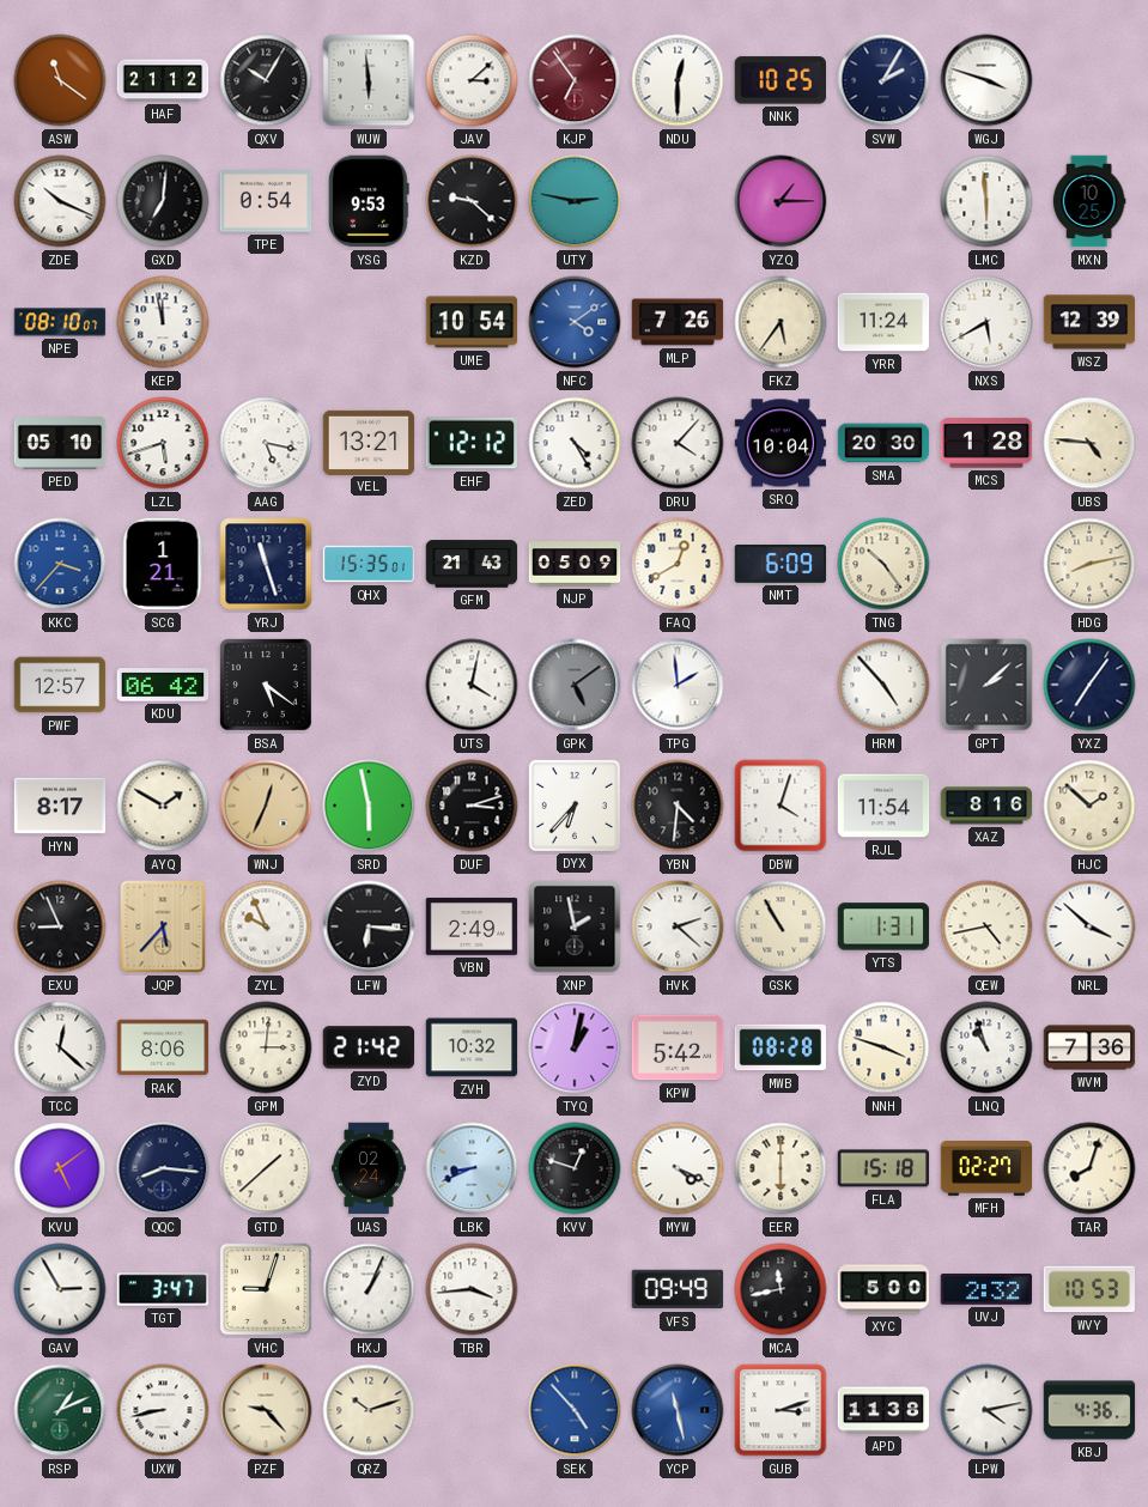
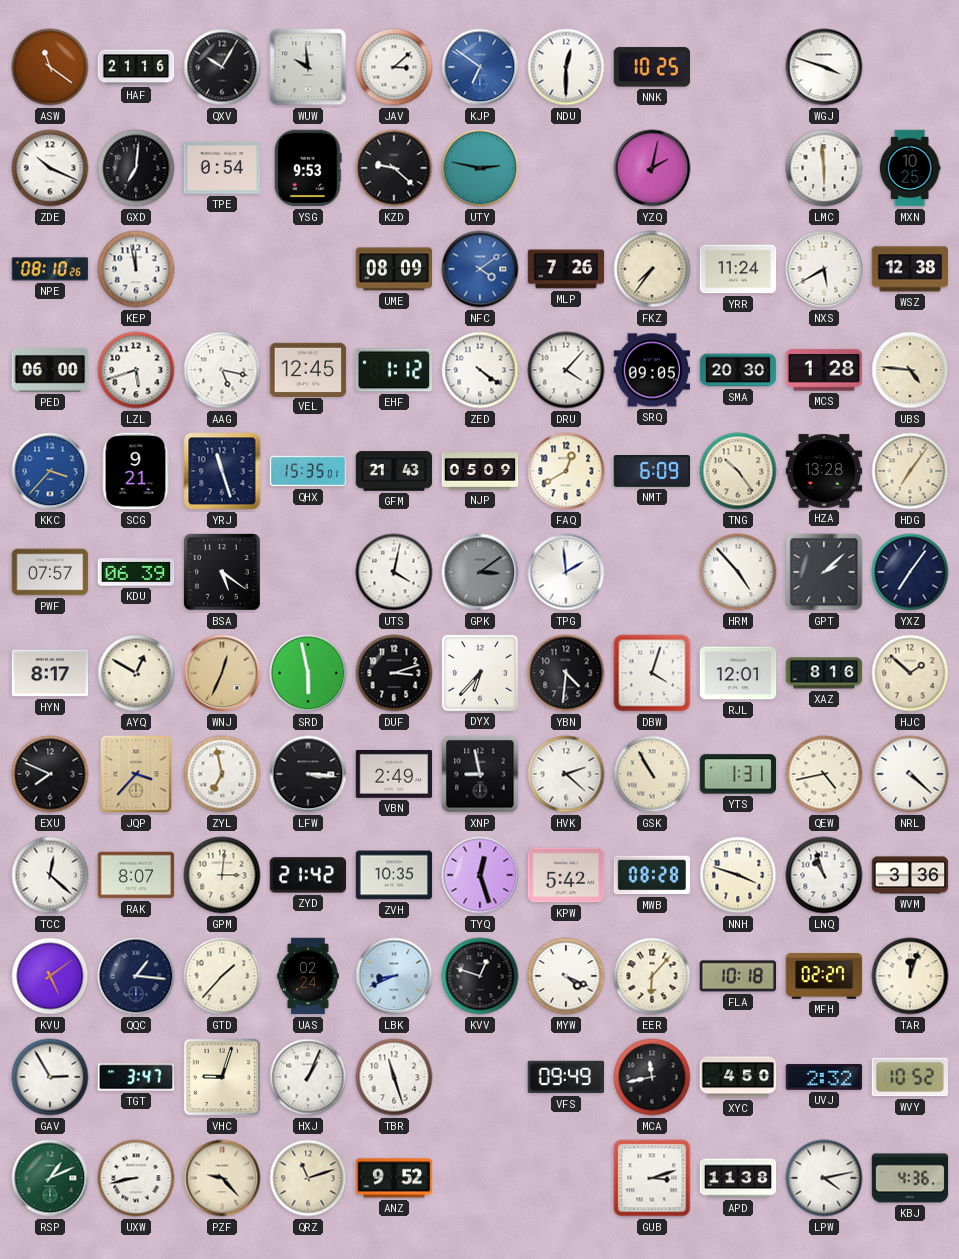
HAF: 21:12 -> 21:16
WUW: 5:59 -> 9:59
KJP: 6:54 -> 6:51
KJP dial: burgundy -> blue
SVW: 2:05 -> none
YZQ: 1:15 -> 2:02
NPE: 08:10:07 -> 08:10:26
UME: 10:54 -> 08:09
FKZ: 5:36 -> 7:36
WSZ: 12:39 -> 12:38
PED: 05:10 -> 06:00
VEL: 13:21 -> 12:45
EHF: 12:12 -> 1:12
ZED: 4:25 -> 4:21
SRQ: 10:04 -> 09:05
SCG: 1:21 -> 9:21
HZA: none -> 13:28
HDG: 8:13 -> 7:06
PWF: 12:57 -> 07:57
KDU: 06:42 -> 06:39
GPK: 5:09 -> 3:09
AYQ: 1:50 -> 12:50
RJL: 11:54 -> 12:01
EXU: 8:56 -> 7:49
JQP: 5:37 -> 3:37
ZYL: 9:56 -> 6:58
LFW: 6:16 -> 3:16
XNP: 1:58 -> 8:58
NRL: 3:52 -> 4:22
RAK: 8:06 -> 8:07
ZVH: 10:32 -> 10:35
TYQ: 1:02 -> 12:27
WVM: 7:36 -> 3:36
QQC: 8:16 -> 1:16
GTD: 1:38 -> 1:37
EER: 6:00 -> 6:07
FLA: 15:18 -> 10:18
TAR: 8:03 -> 12:03
TBR: 3:44 -> 11:27
XYC: 5:00 -> 4:50
WVY: 10:53 -> 10:52
QRZ: 10:12 -> 11:12
ANZ: none -> 9:52
SEK: 4:53 -> none
YCP: 11:28 -> none
